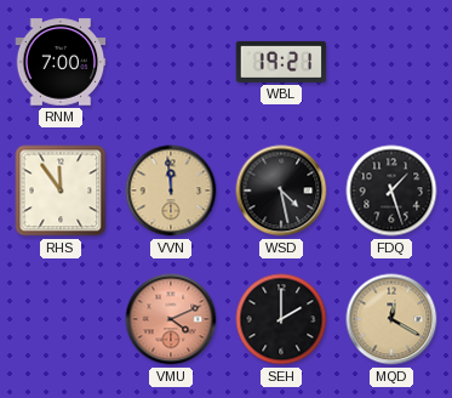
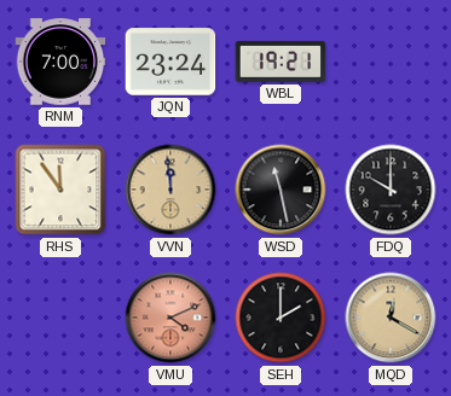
JQN: none -> 23:24
WSD: 4:28 -> 11:28
FDQ: 1:27 -> 10:00
